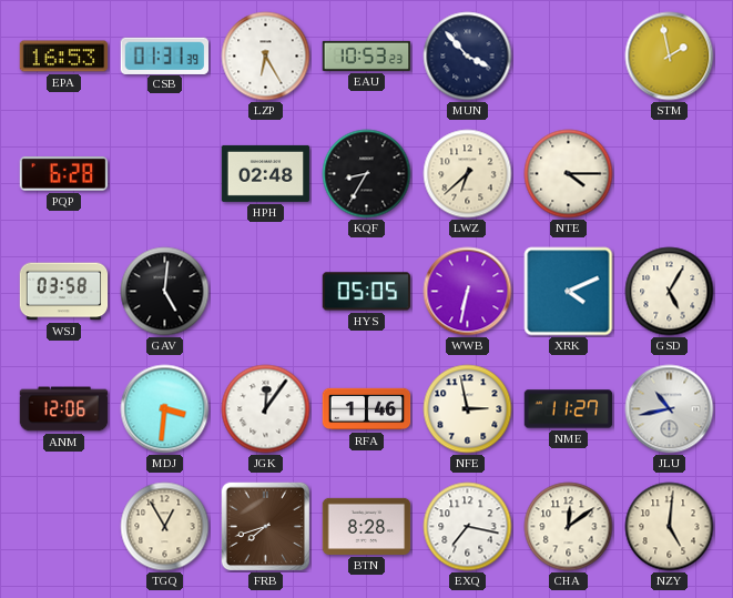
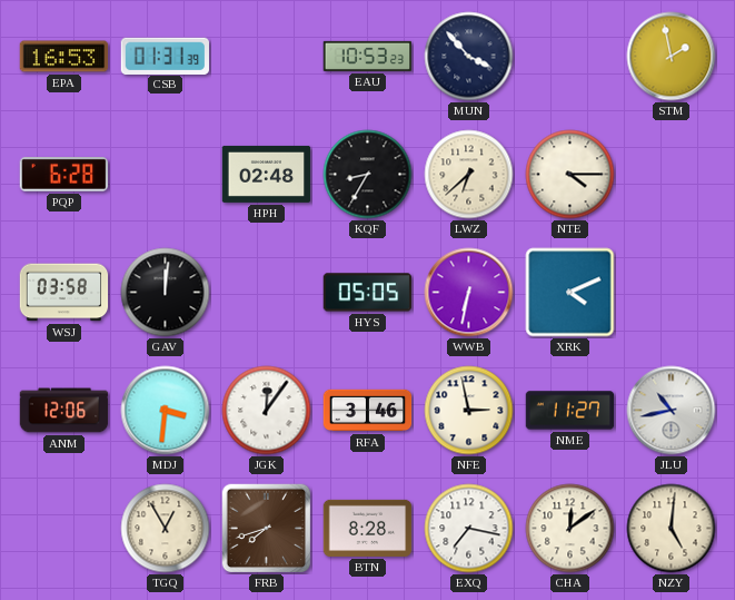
LZP: 6:25 -> none
GAV: 5:01 -> 12:01
GSD: 5:05 -> none
RFA: 1:46 -> 3:46
